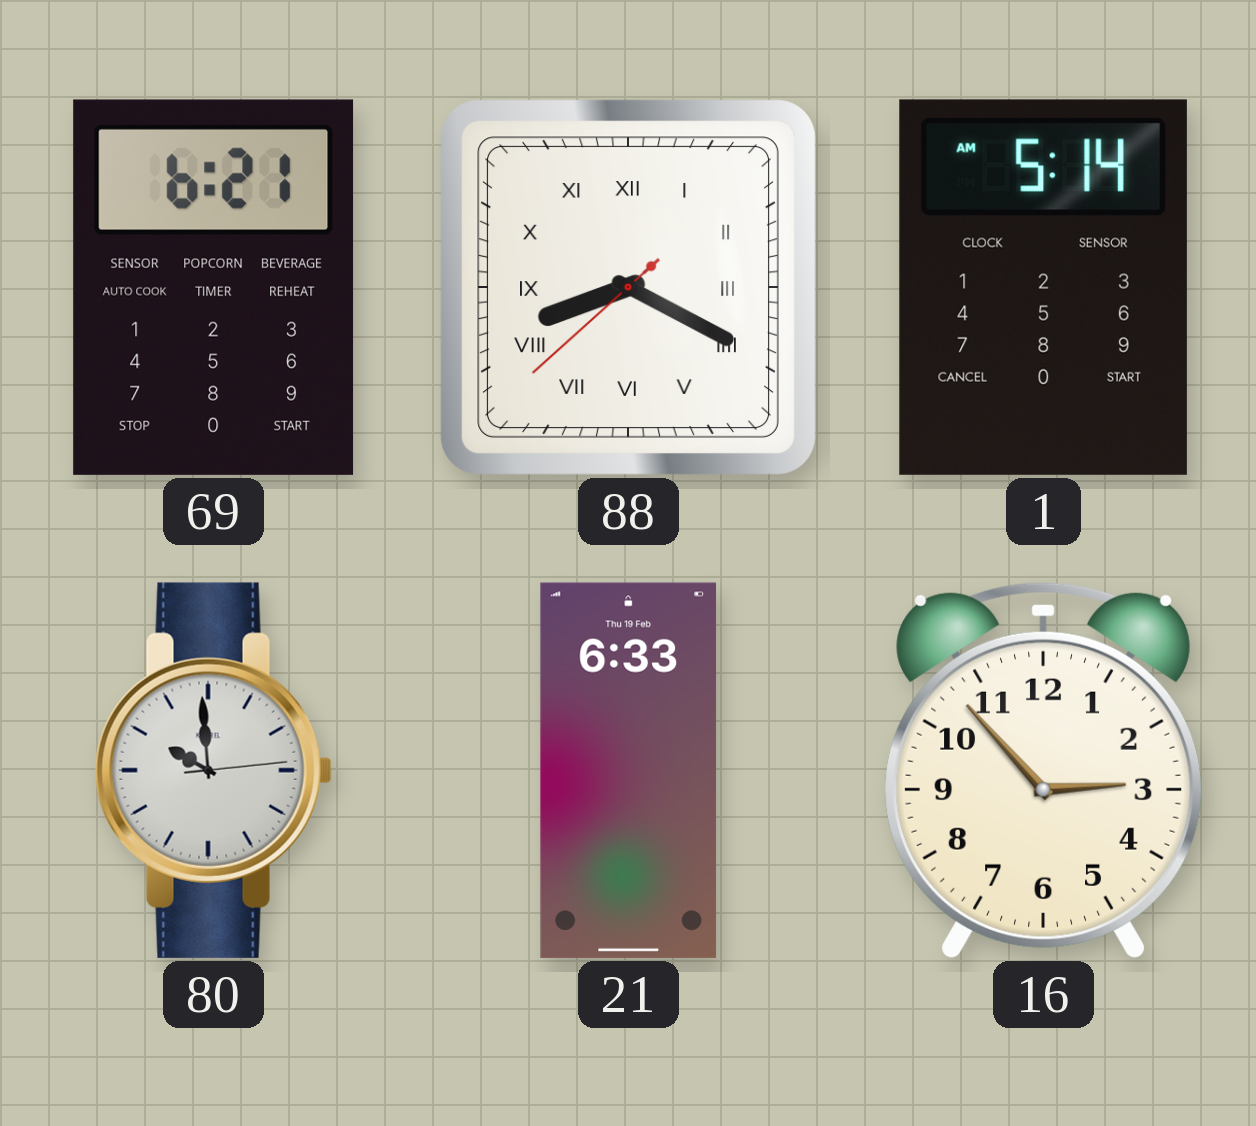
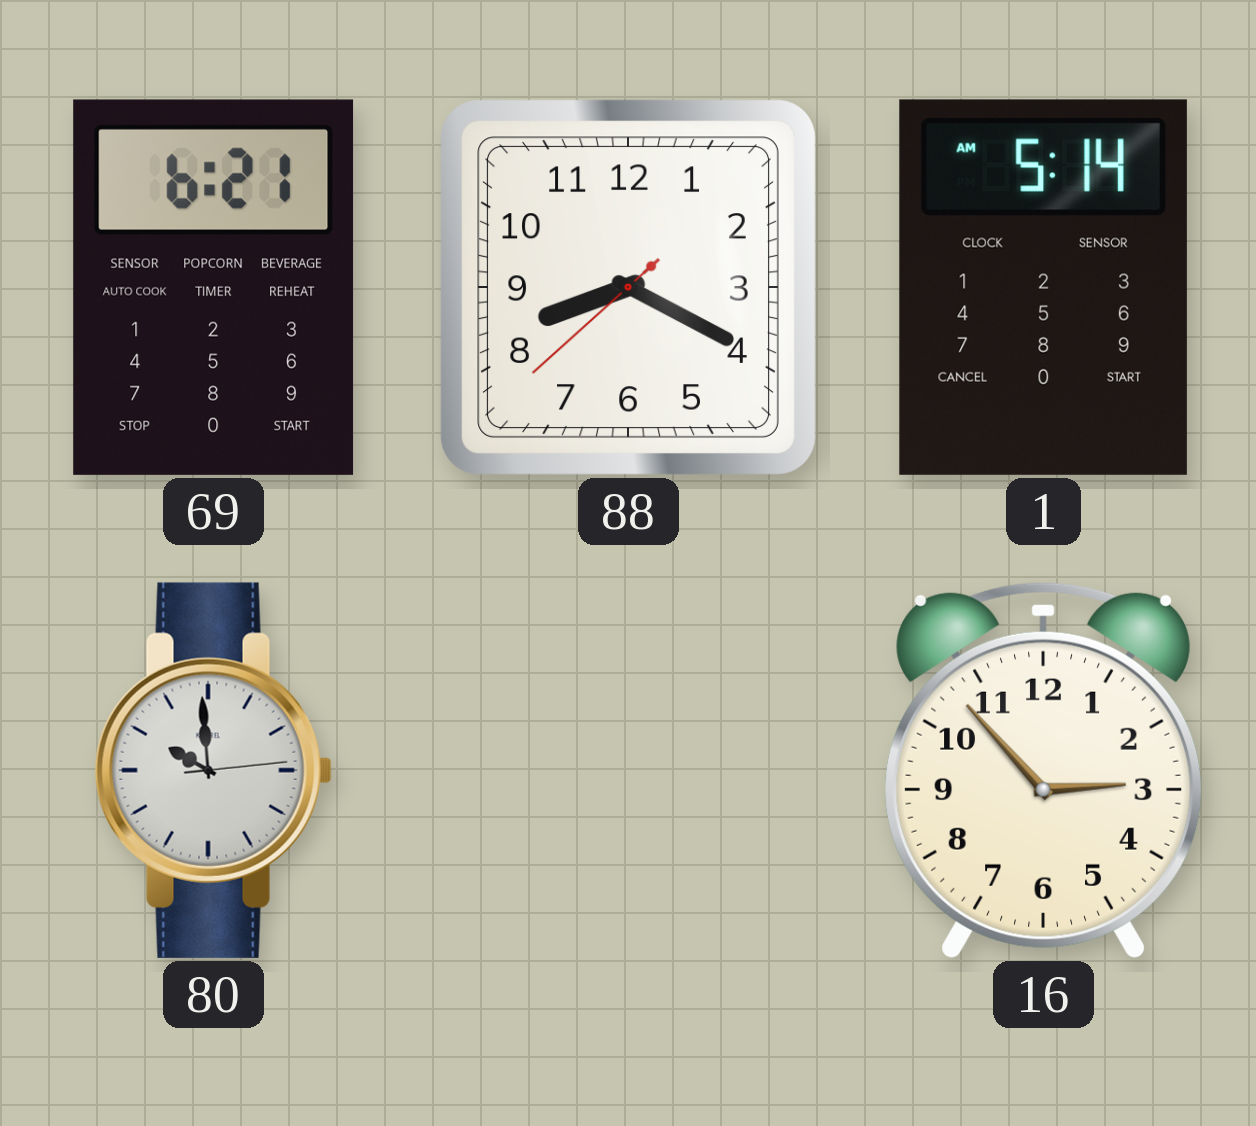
88 numerals: Roman -> Arabic
21: 6:33 -> none
